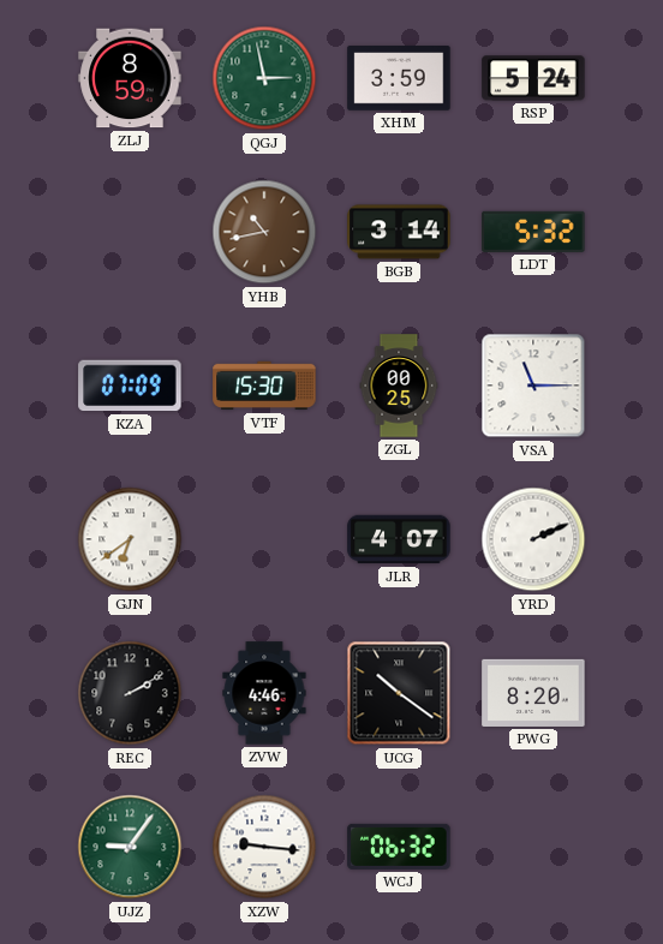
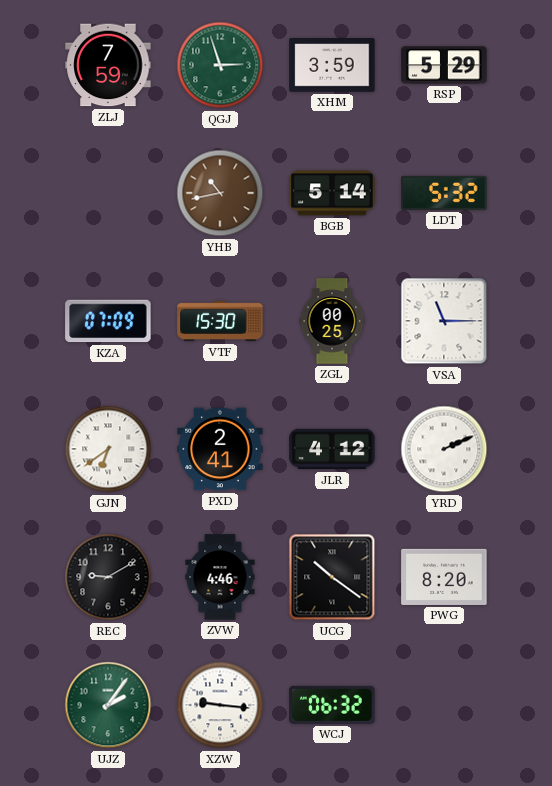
ZLJ: 8:59 -> 7:59
QGJ: 2:58 -> 2:57
RSP: 5:24 -> 5:29
BGB: 3:14 -> 5:14
PXD: none -> 2:41
JLR: 4:07 -> 4:12
REC: 2:10 -> 9:10
UJZ: 9:06 -> 2:06
